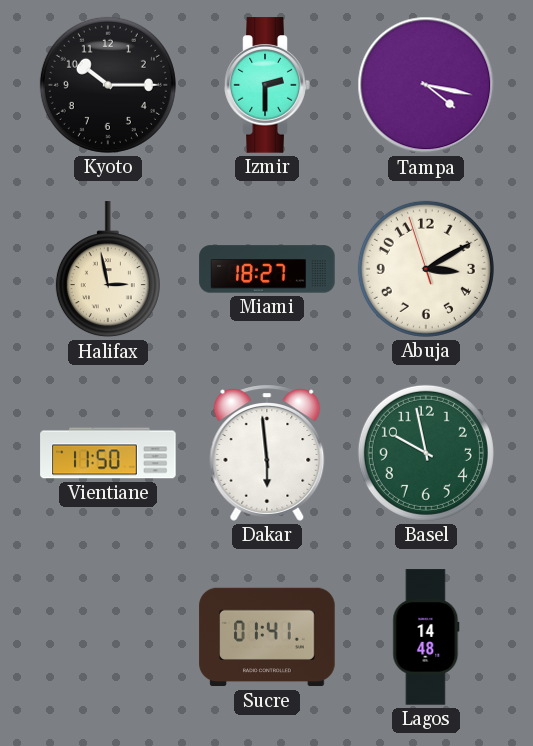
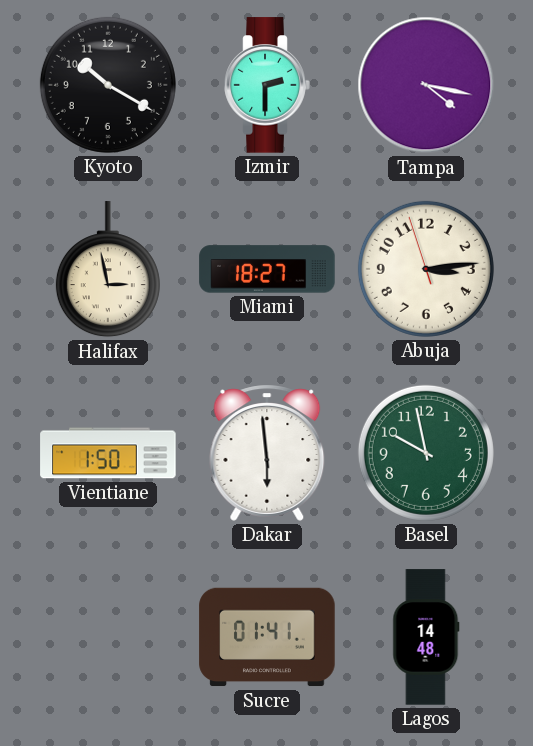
Kyoto: 10:15 -> 10:20
Abuja: 3:09 -> 3:13
Vientiane: 11:50 -> 1:50
